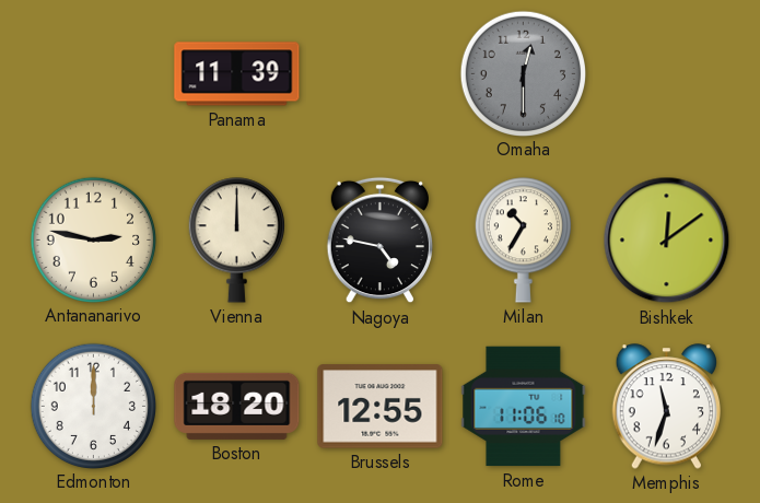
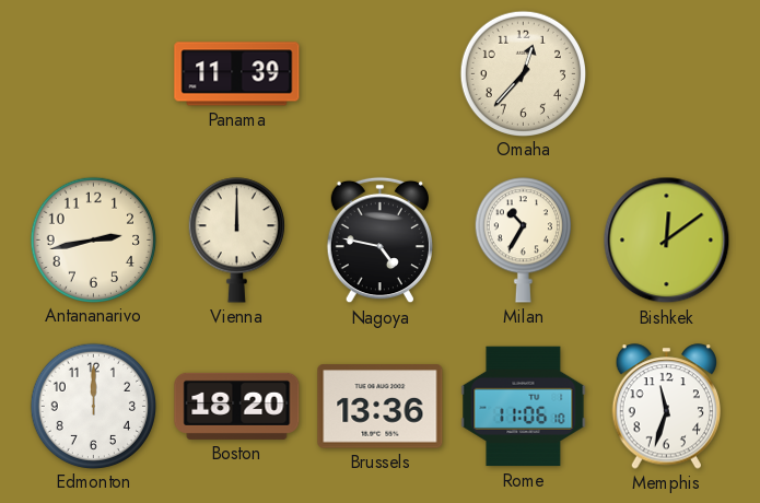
Omaha: 12:30 -> 12:37
Omaha dial: grey -> cream
Antananarivo: 2:47 -> 2:43
Brussels: 12:55 -> 13:36
